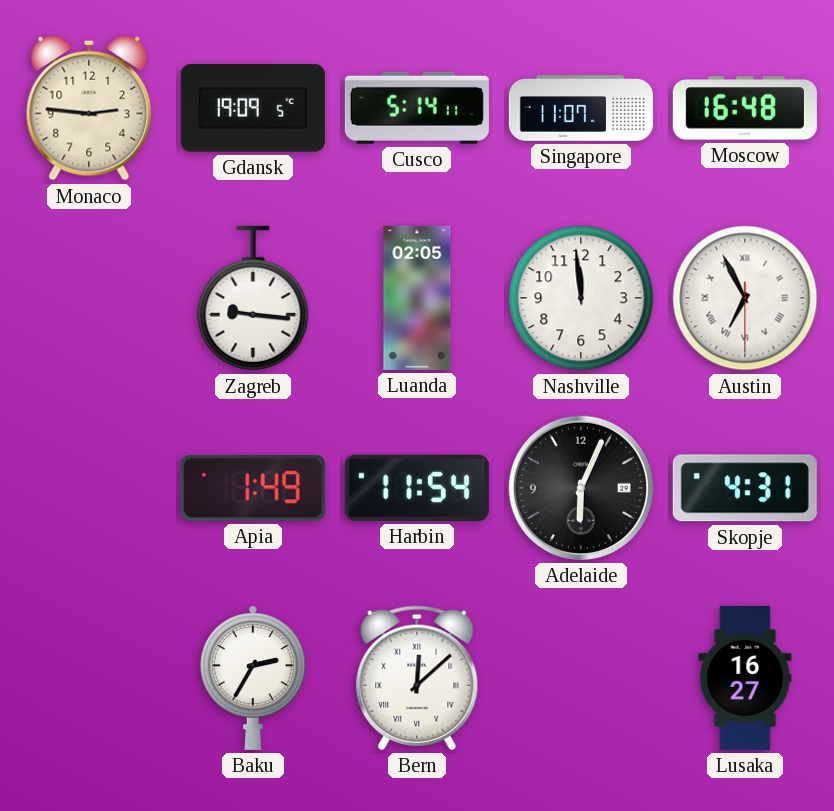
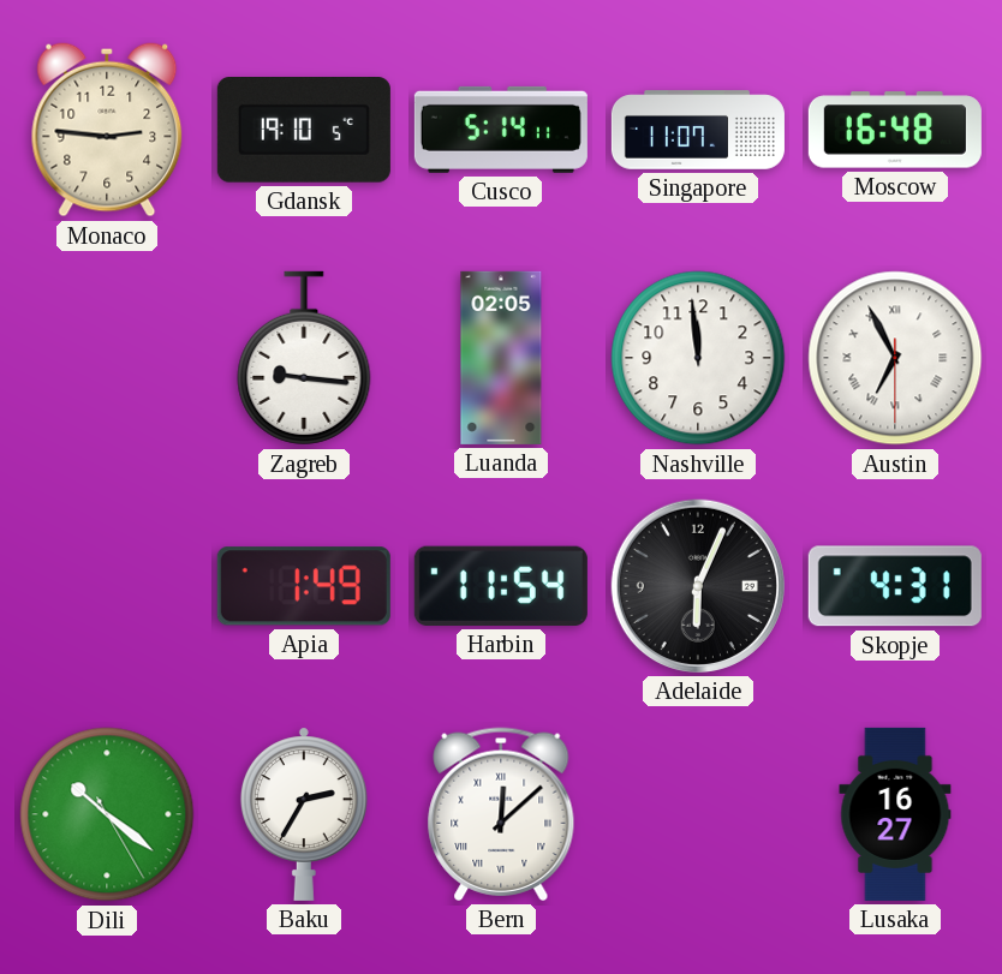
Gdansk: 19:09 -> 19:10
Dili: none -> 10:21
